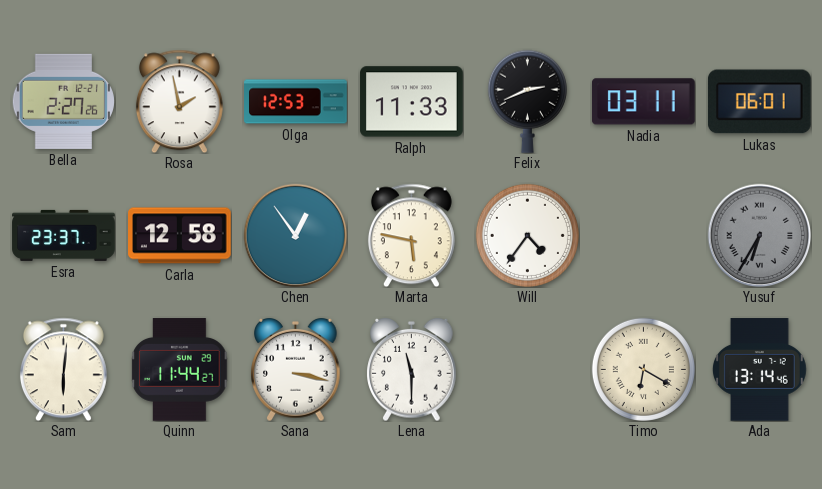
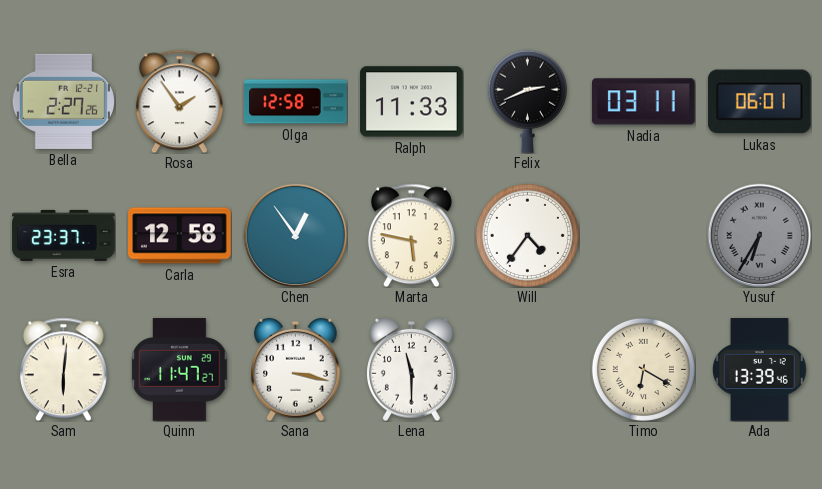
Rosa: 1:58 -> 1:54
Olga: 12:53 -> 12:58
Quinn: 11:44 -> 11:47
Ada: 13:14 -> 13:39
